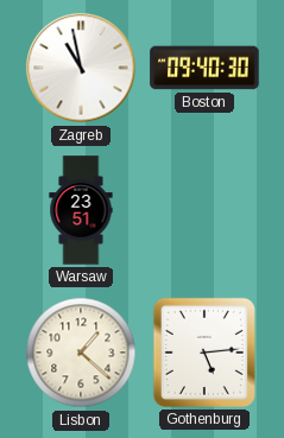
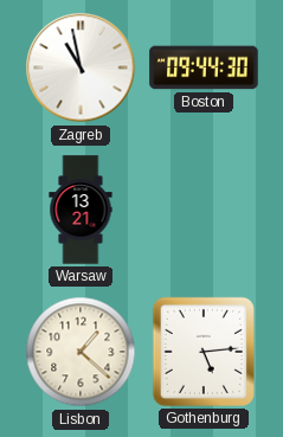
Boston: 09:40 -> 09:44
Warsaw: 23:51 -> 13:21
